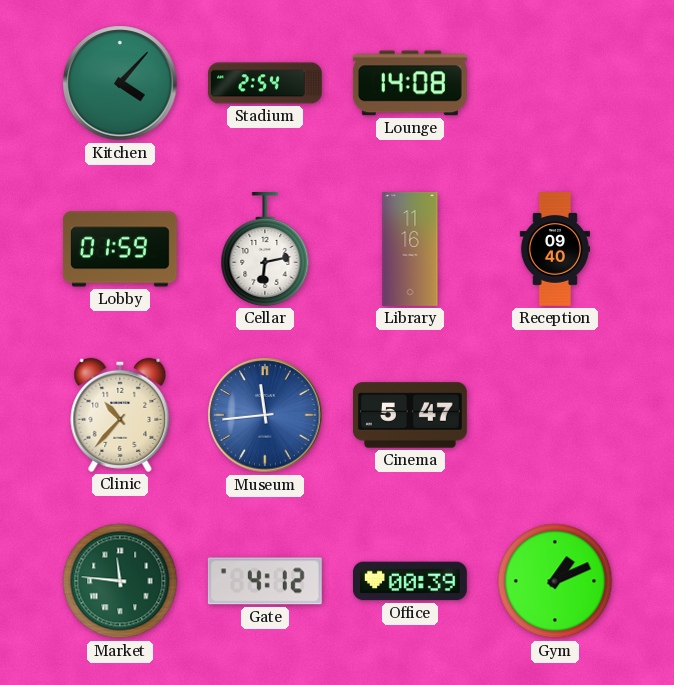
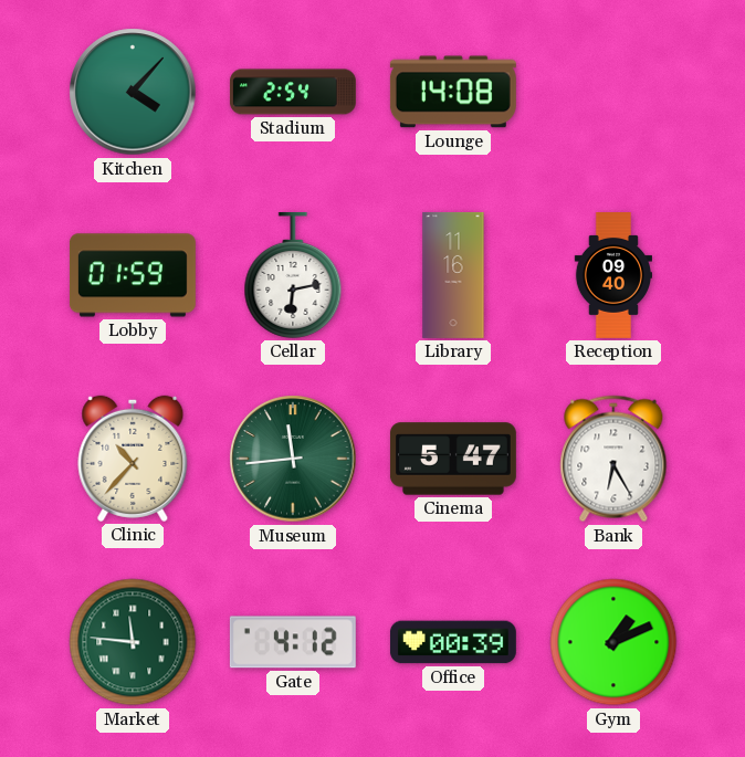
Museum dial: blue -> green
Bank: none -> 6:25
